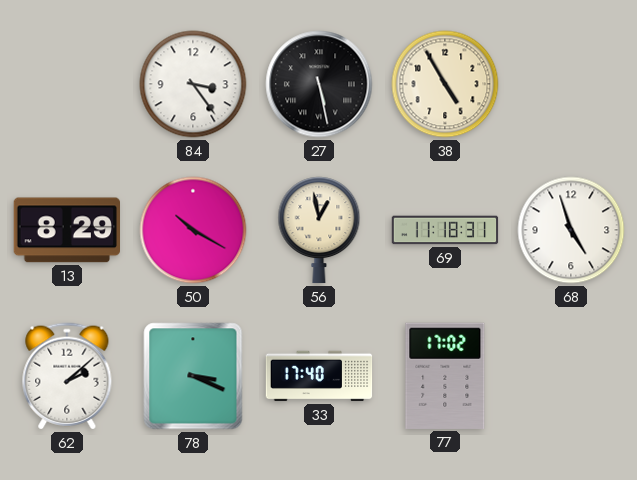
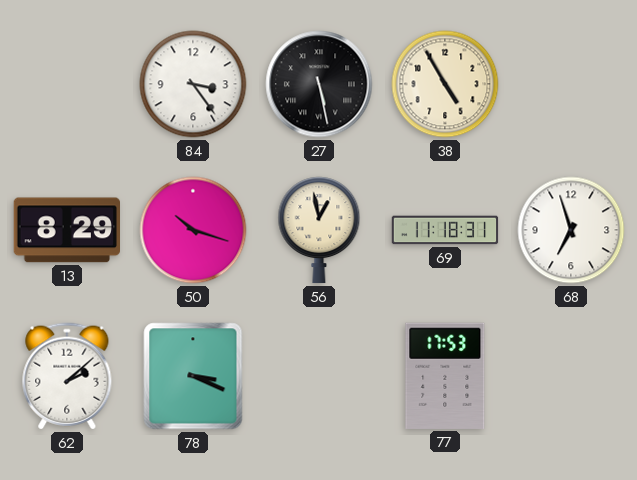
50: 10:20 -> 10:18
68: 4:57 -> 6:57
33: 17:40 -> none
77: 17:02 -> 17:53
